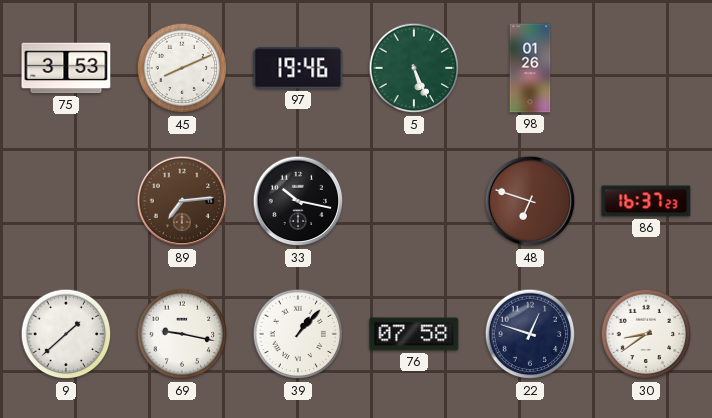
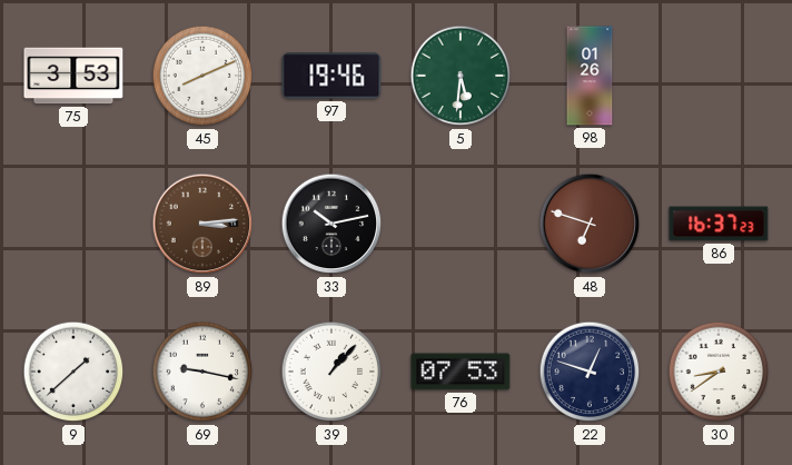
5: 5:26 -> 5:31
89: 7:14 -> 3:14
33: 10:17 -> 10:13
76: 07:58 -> 07:53
